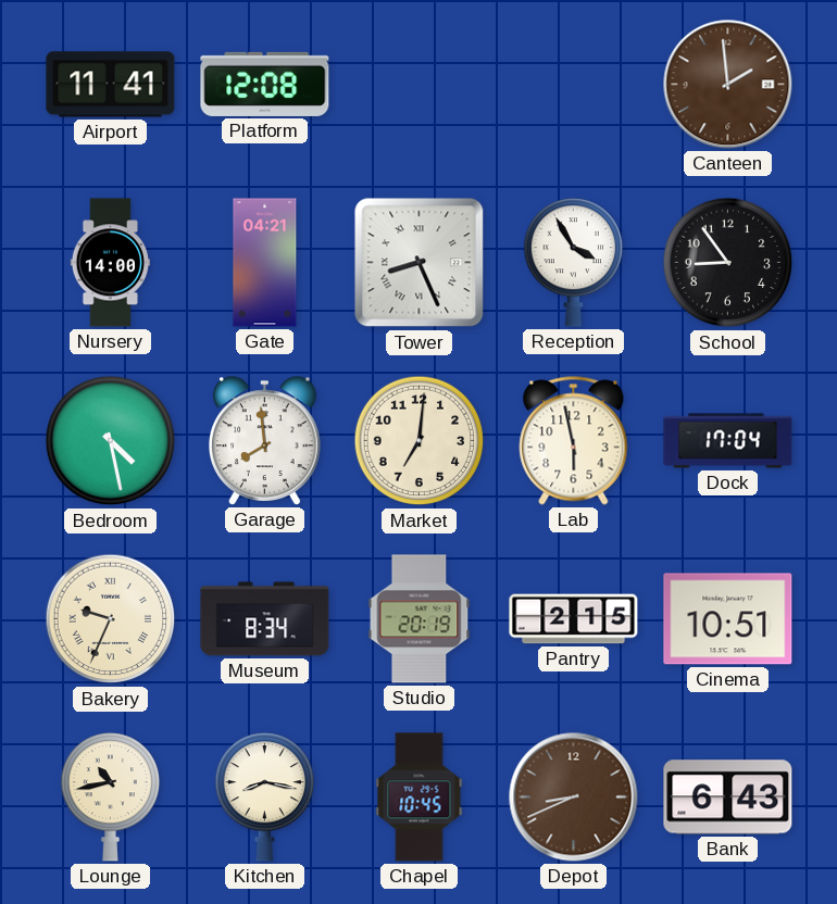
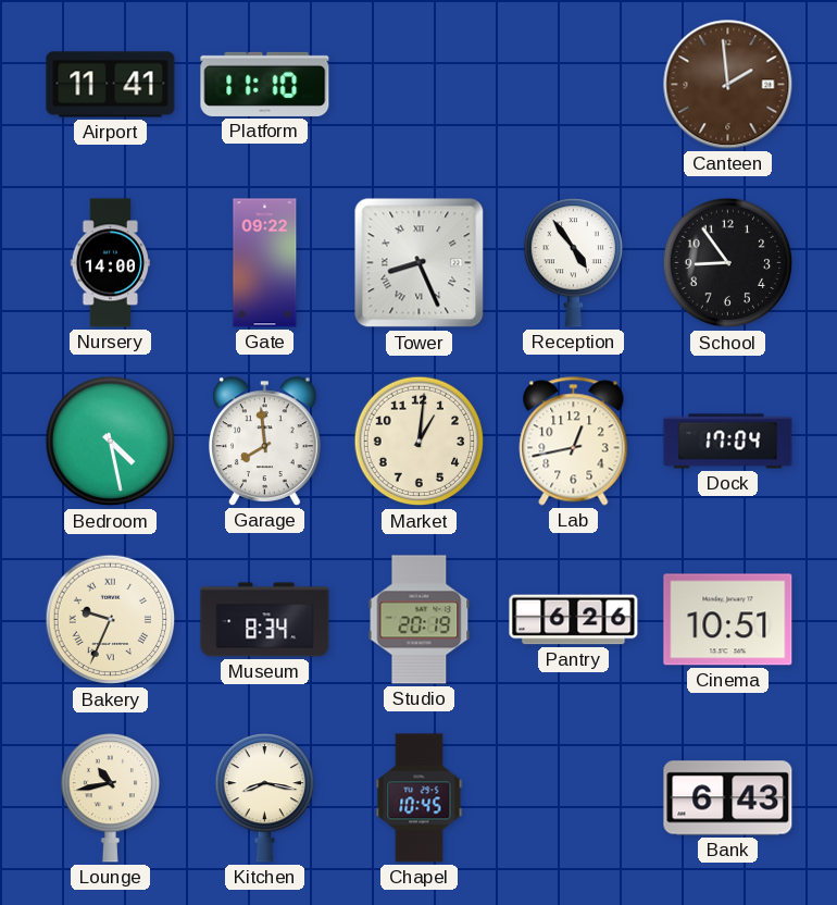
Platform: 12:08 -> 11:10
Gate: 04:21 -> 09:22
Reception: 3:55 -> 4:54
Market: 7:01 -> 1:01
Lab: 5:58 -> 12:43
Pantry: 2:15 -> 6:26
Depot: 8:41 -> none
